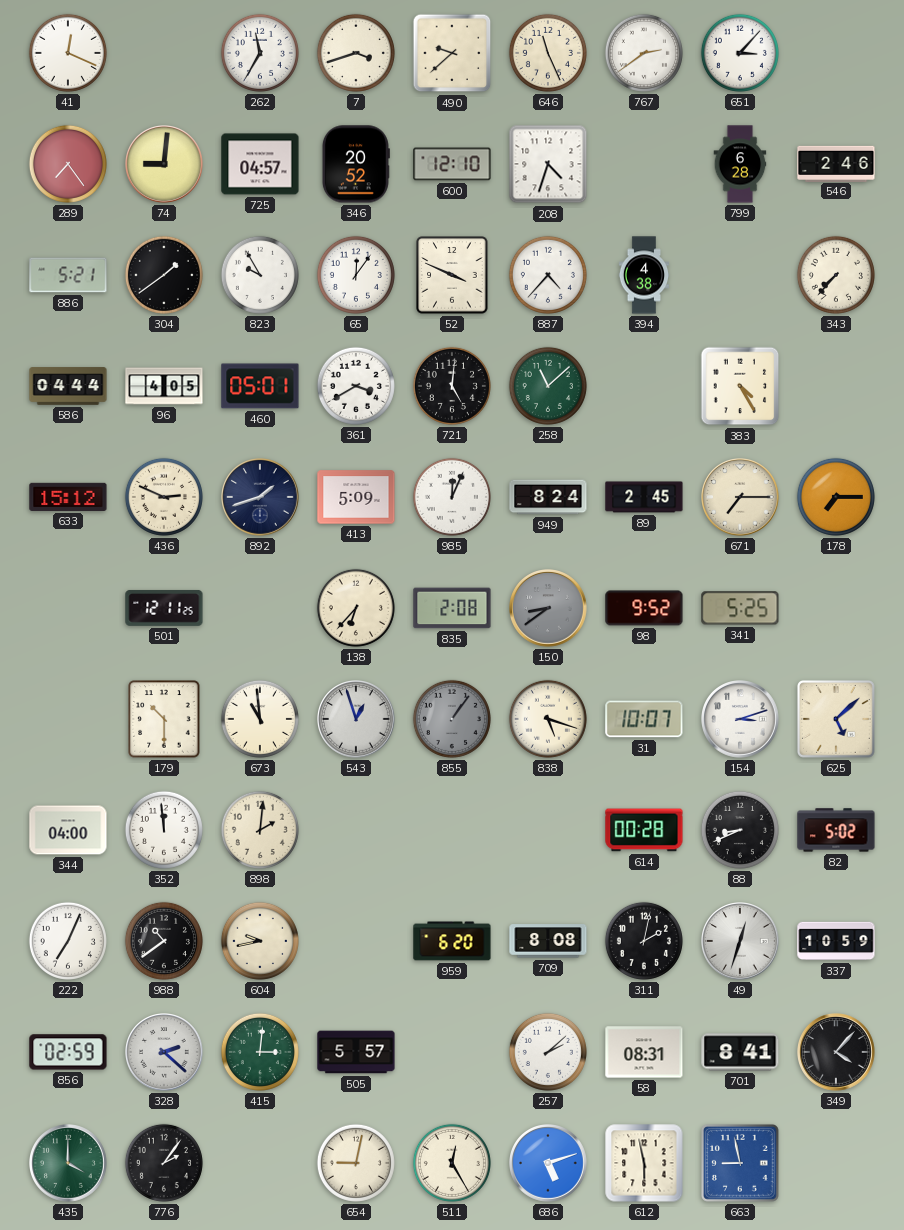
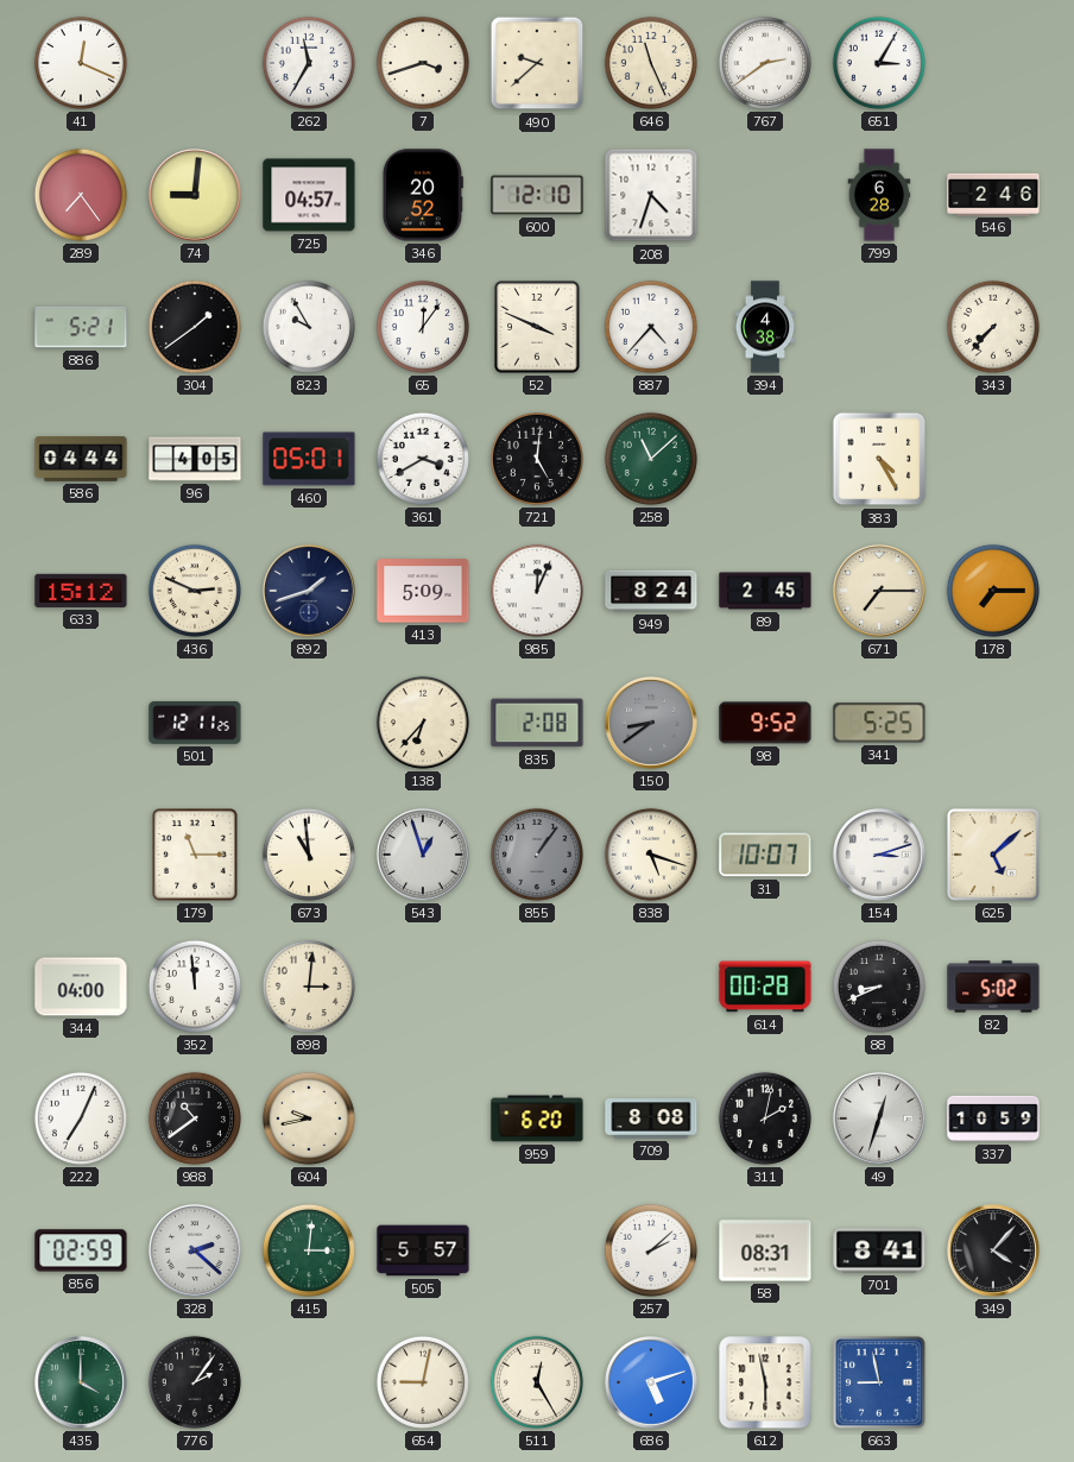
651: 3:07 -> 3:05
179: 10:30 -> 11:15
898: 2:01 -> 3:01
